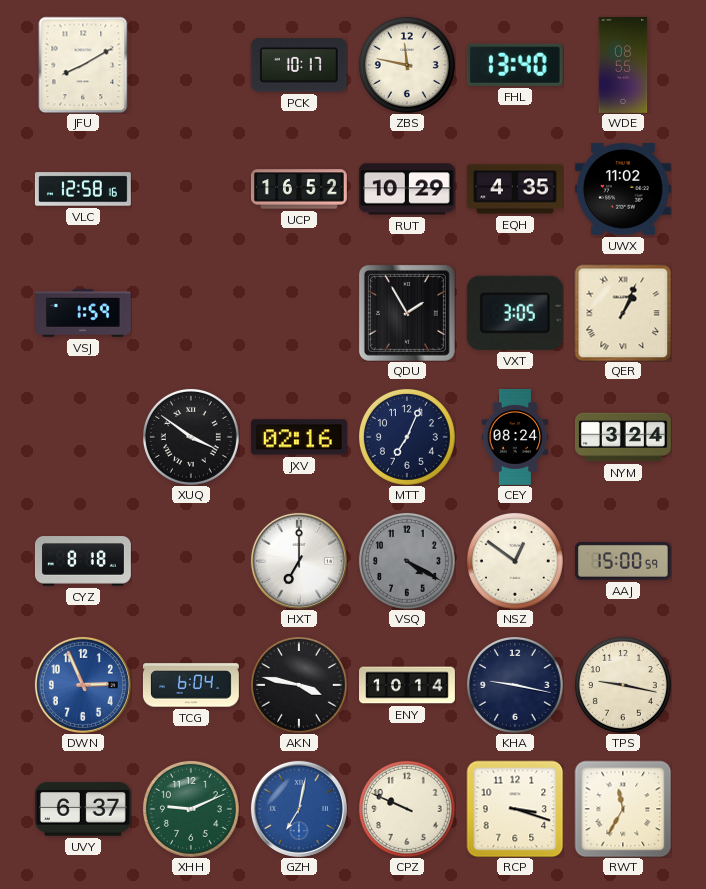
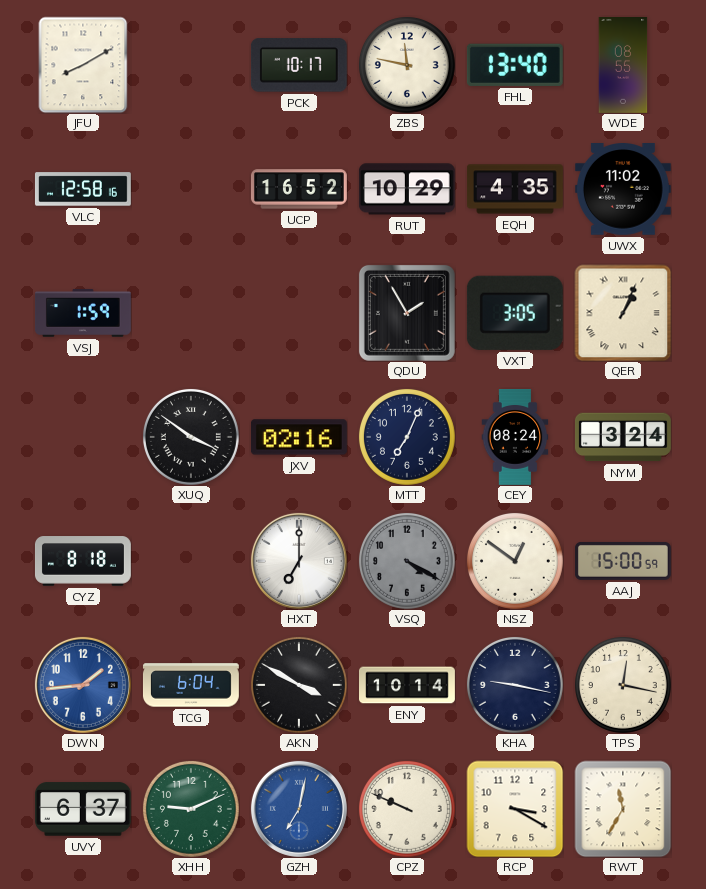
DWN: 2:56 -> 1:44
AKN: 3:47 -> 3:50
TPS: 9:17 -> 12:17
RCP: 3:18 -> 3:20
